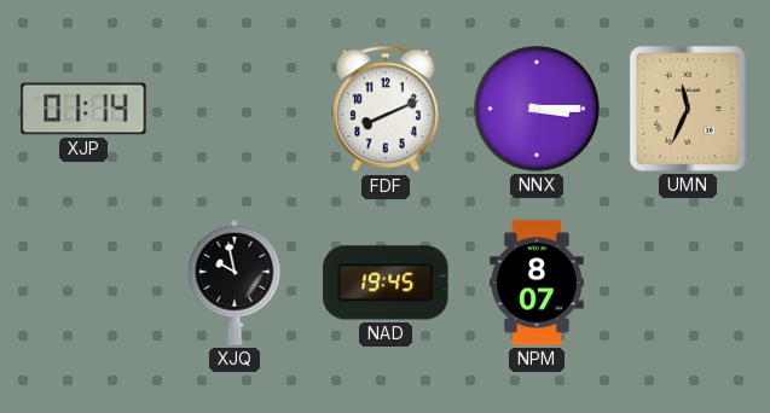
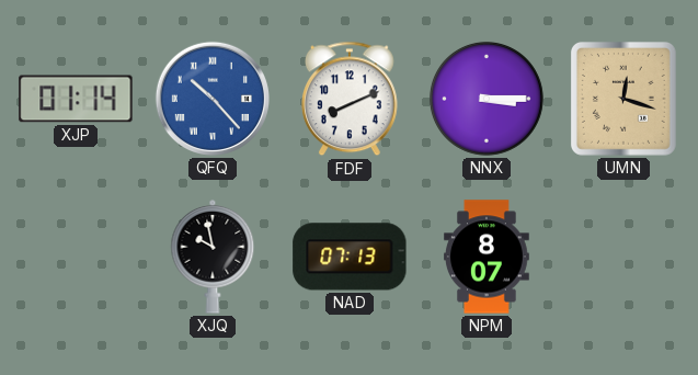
QFQ: none -> 10:23
UMN: 11:34 -> 12:18
NAD: 19:45 -> 07:13
